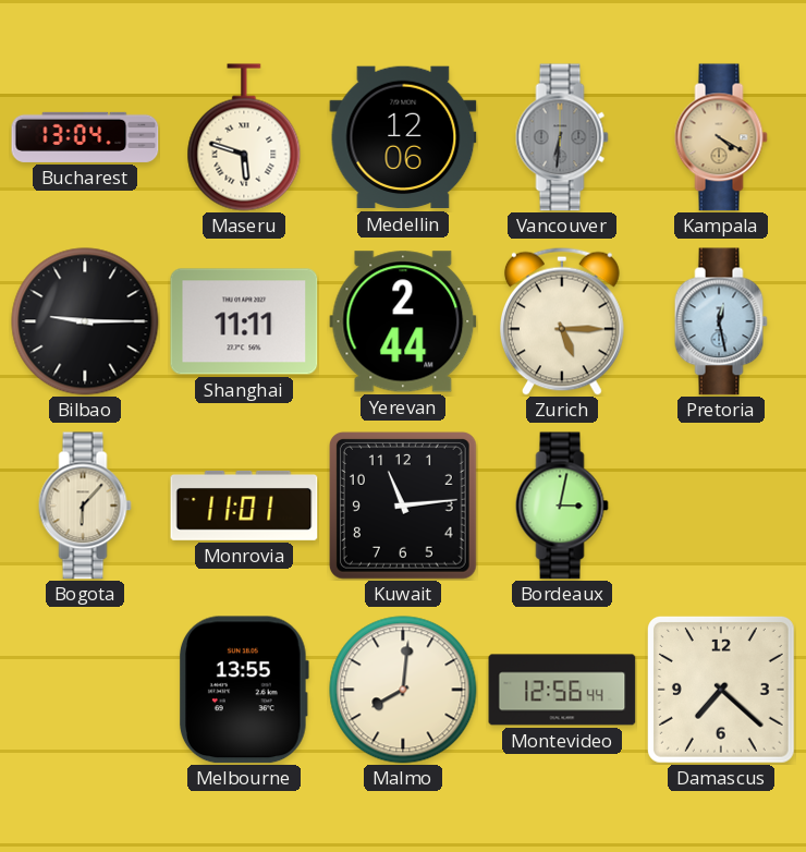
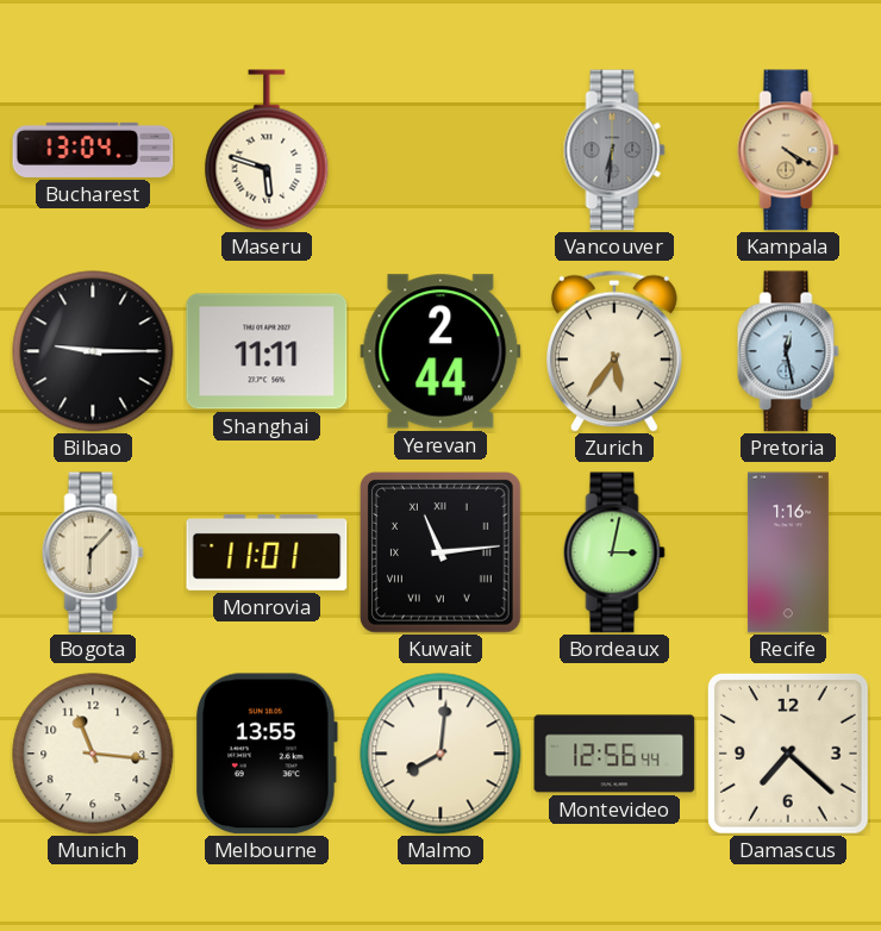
Medellin: 12:06 -> none
Zurich: 5:15 -> 5:36
Kuwait numerals: Arabic -> Roman
Recife: none -> 1:16
Munich: none -> 11:16
